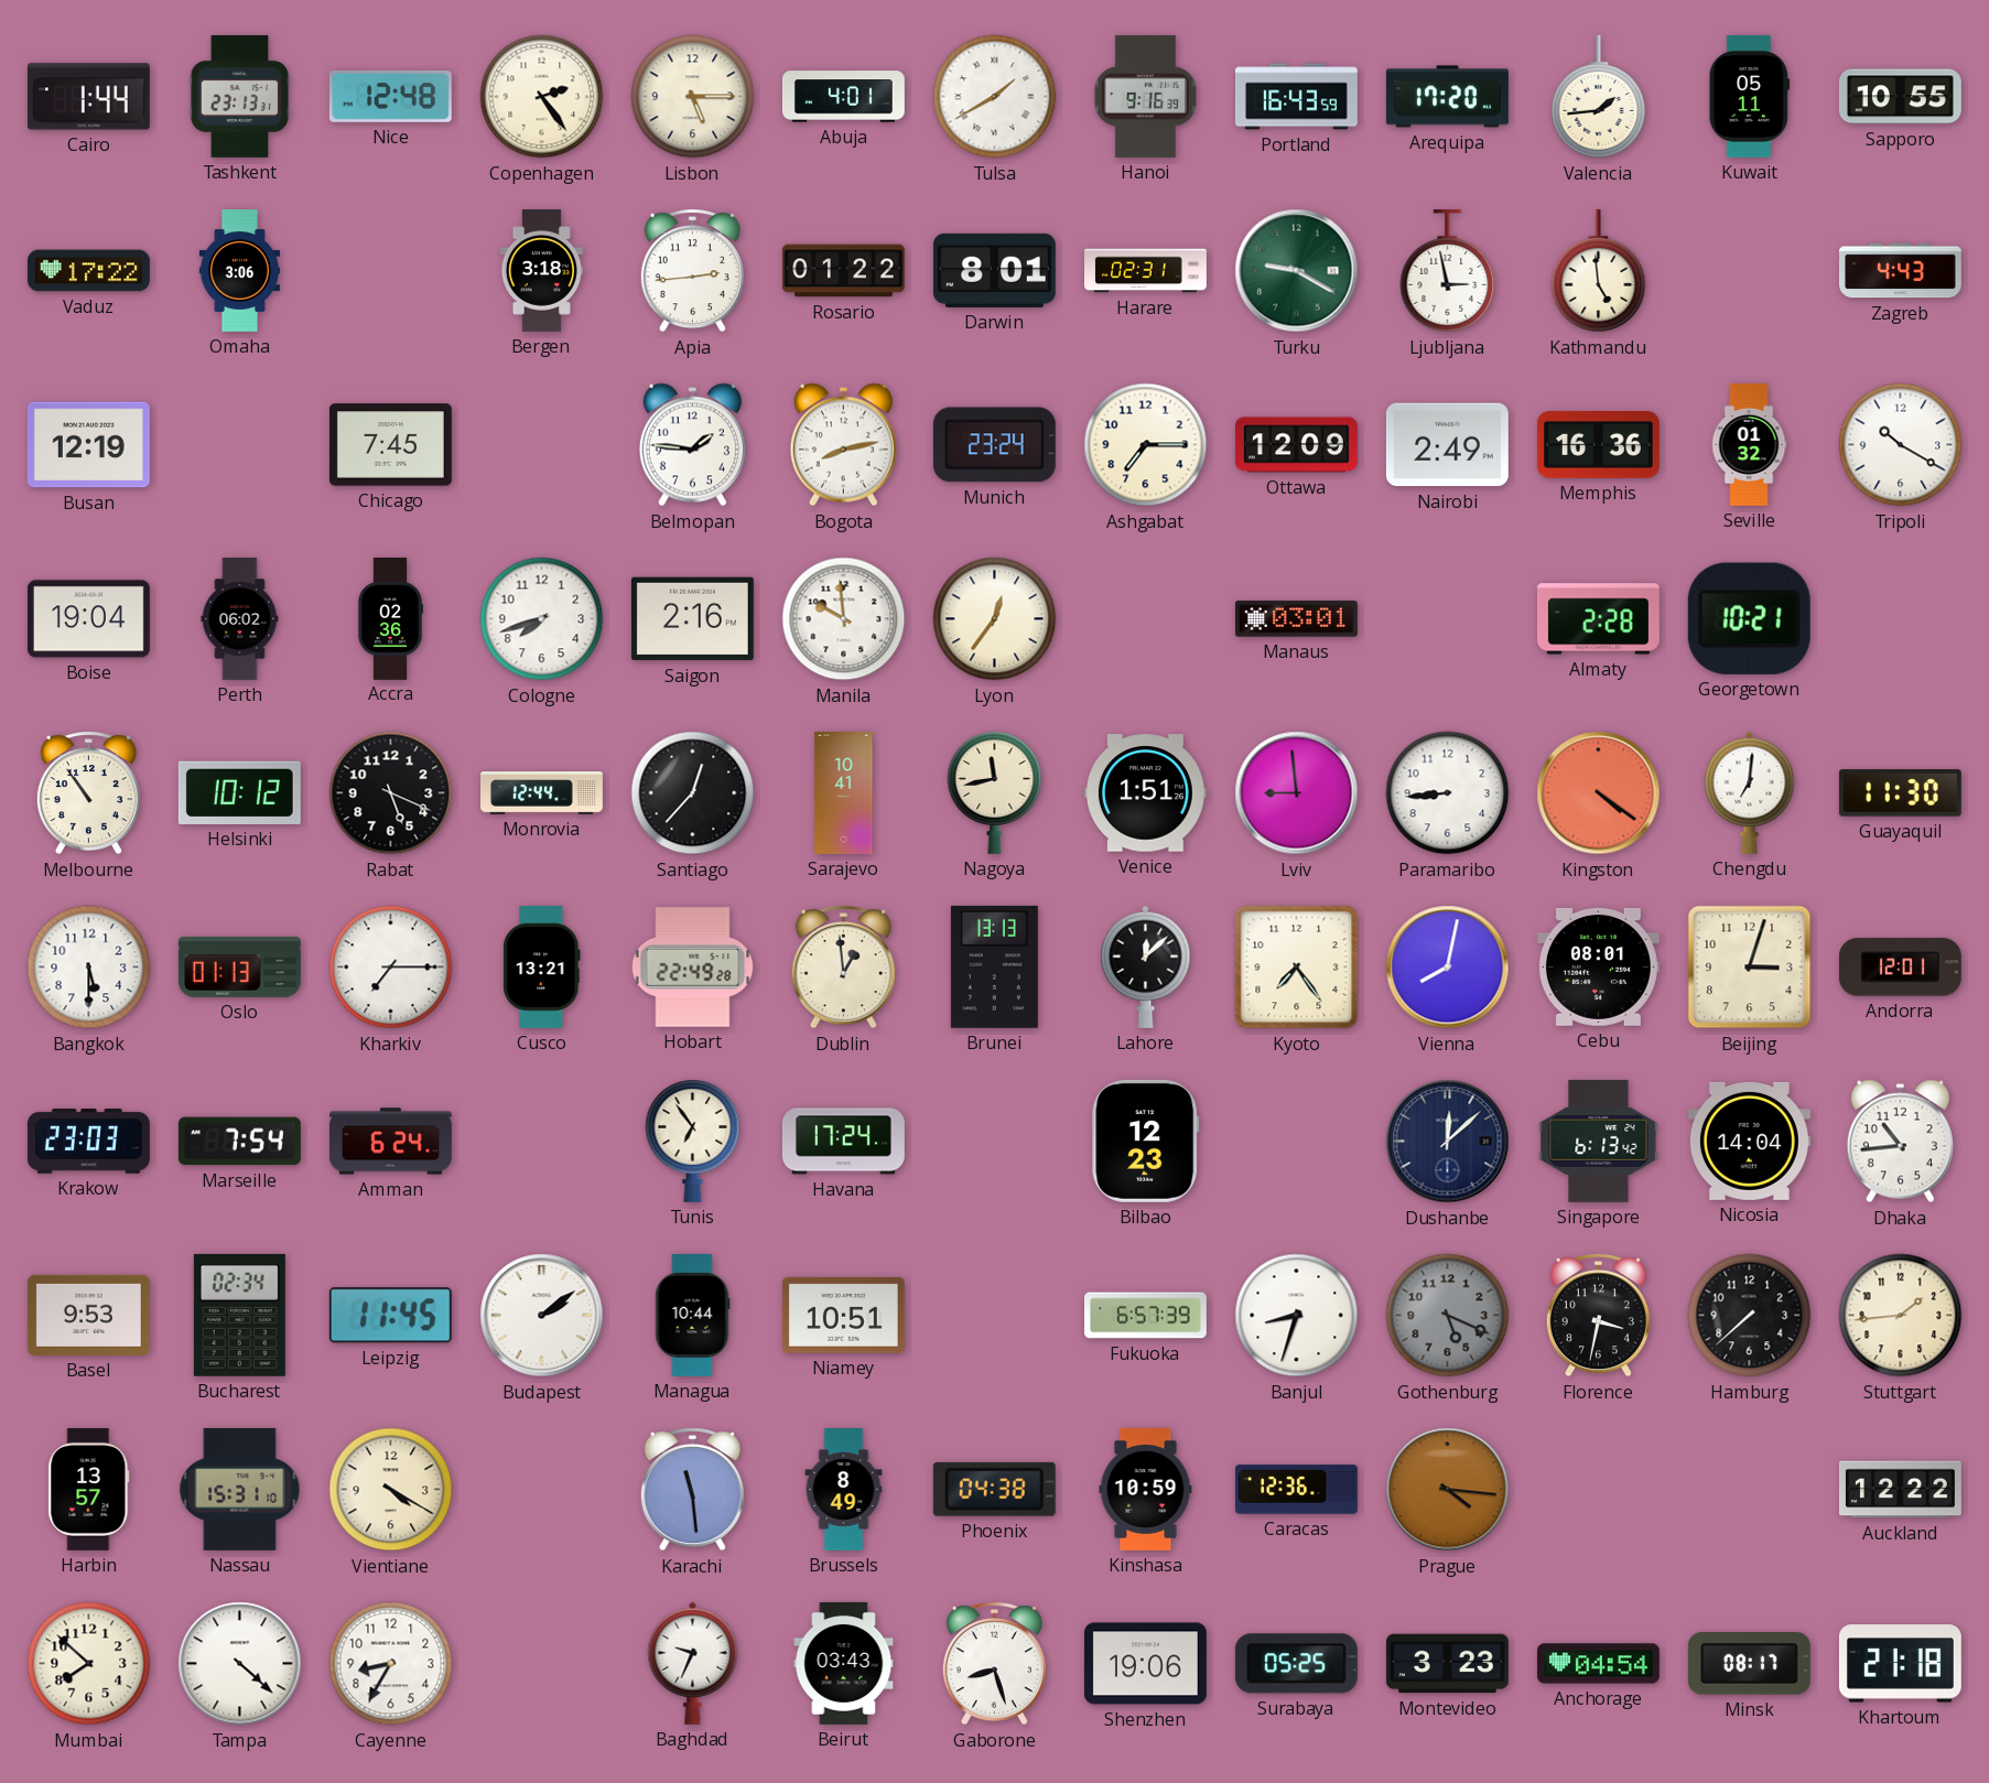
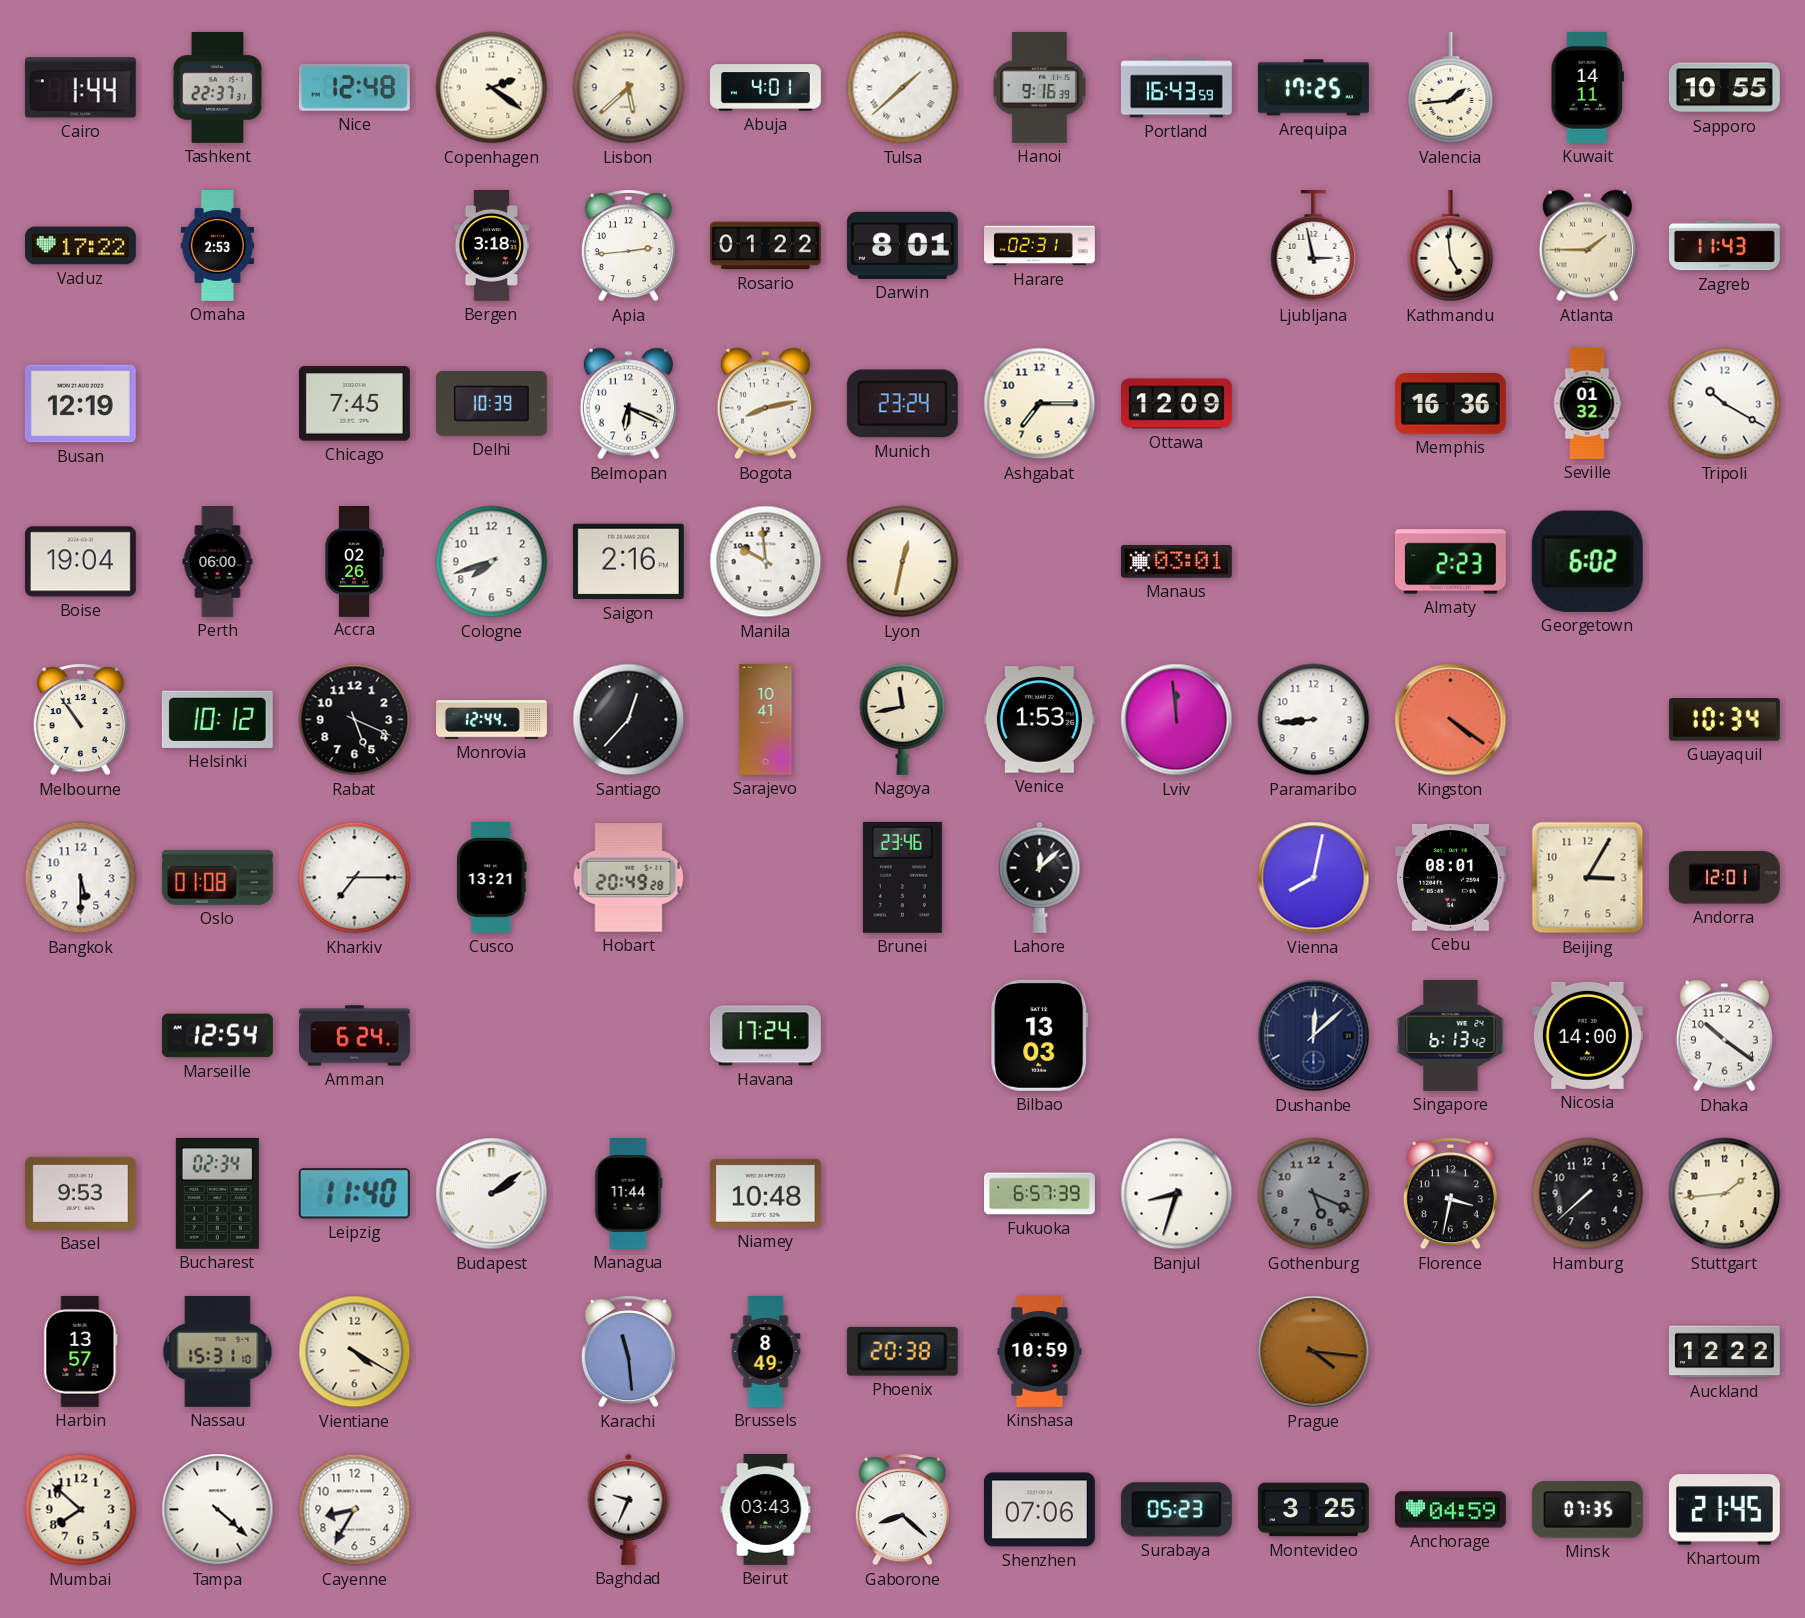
Tashkent: 23:13 -> 22:37
Copenhagen: 2:24 -> 2:21
Lisbon: 5:15 -> 5:38
Tulsa: 1:40 -> 1:38
Arequipa: 17:20 -> 17:25
Kuwait: 05:11 -> 14:11
Omaha: 3:06 -> 2:53
Turku: 9:20 -> none
Atlanta: none -> 1:45
Zagreb: 4:43 -> 11:43
Delhi: none -> 10:39
Belmopan: 1:46 -> 6:19
Nairobi: 2:49 -> none
Perth: 06:02 -> 06:00
Accra: 02:36 -> 02:26
Lyon: 12:36 -> 12:32
Almaty: 2:28 -> 2:23
Georgetown: 10:21 -> 6:02
Venice: 1:51 -> 1:53
Lviv: 8:59 -> 11:59
Chengdu: 7:01 -> none
Guayaquil: 11:30 -> 10:34
Oslo: 01:13 -> 01:08
Hobart: 22:49 -> 20:49
Dublin: 12:59 -> none
Brunei: 13:13 -> 23:46
Kyoto: 7:24 -> none
Beijing: 3:03 -> 3:05
Krakow: 23:03 -> none
Marseille: 7:54 -> 12:54
Tunis: 6:54 -> none
Bilbao: 12:23 -> 13:03
Nicosia: 14:04 -> 14:00
Dhaka: 10:44 -> 10:21
Leipzig: 11:45 -> 11:40
Managua: 10:44 -> 11:44
Niamey: 10:51 -> 10:48
Phoenix: 04:38 -> 20:38
Caracas: 12:36 -> none
Gaborone: 8:27 -> 8:22
Shenzhen: 19:06 -> 07:06
Surabaya: 05:25 -> 05:23
Montevideo: 3:23 -> 3:25
Anchorage: 04:54 -> 04:59
Minsk: 08:17 -> 07:35
Khartoum: 21:18 -> 21:45
